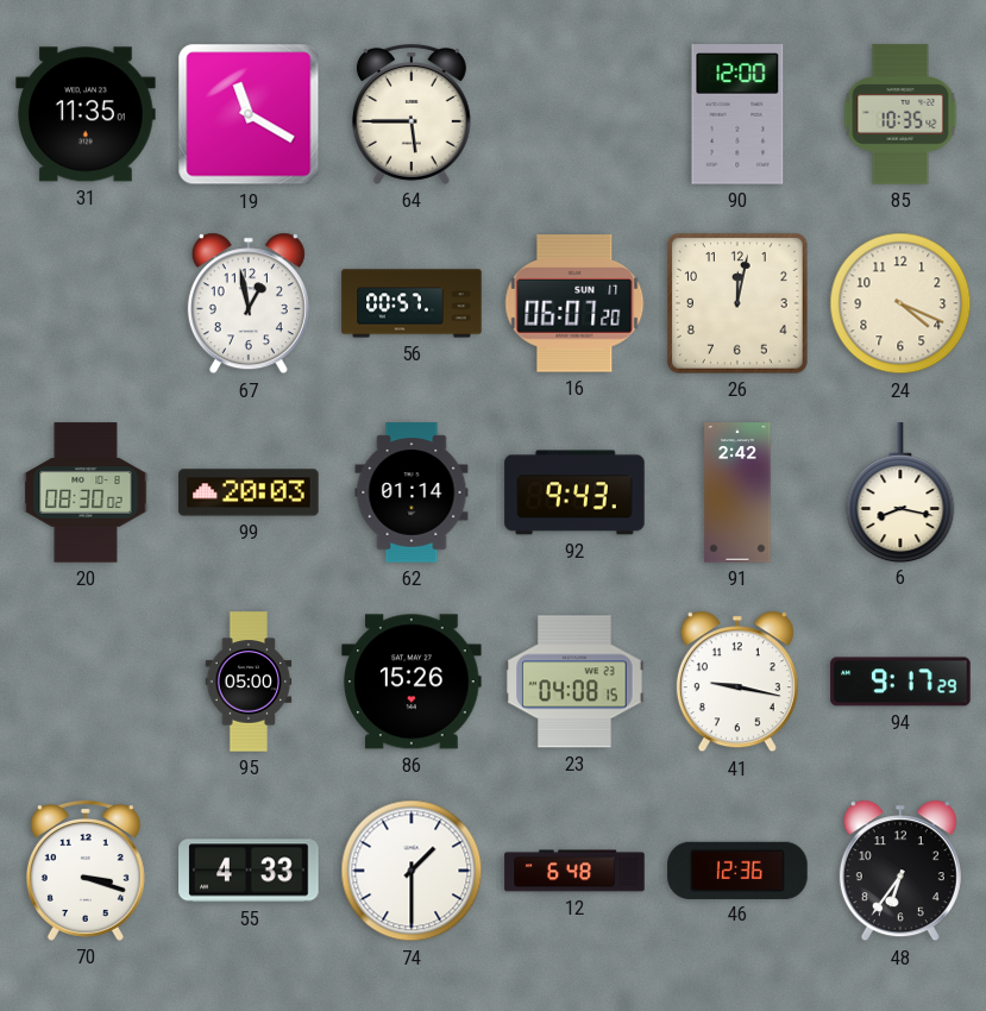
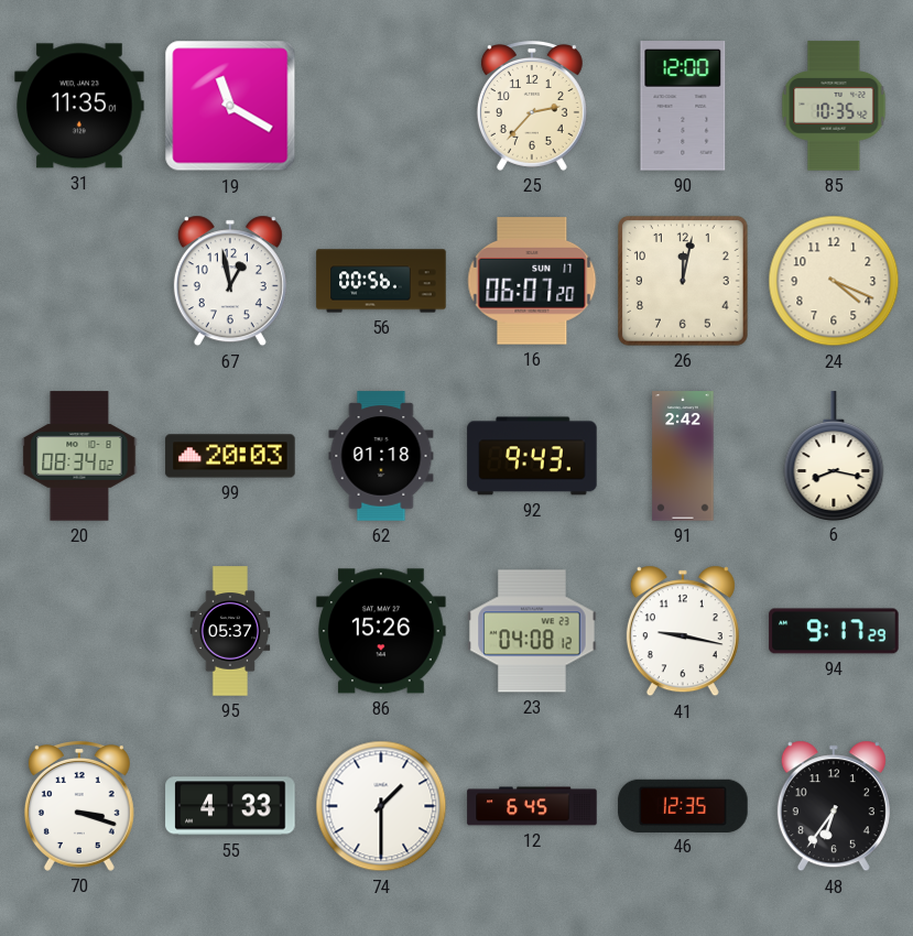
64: 5:45 -> none
25: none -> 2:37
56: 00:57 -> 00:56
20: 08:30 -> 08:34
62: 01:14 -> 01:18
95: 05:00 -> 05:37
23: 04:08:15 -> 04:08:12
12: 6:48 -> 6:45
46: 12:36 -> 12:35
